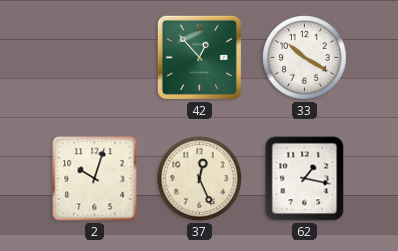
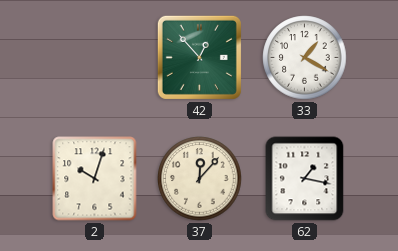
33: 10:20 -> 1:20
37: 12:26 -> 12:07
